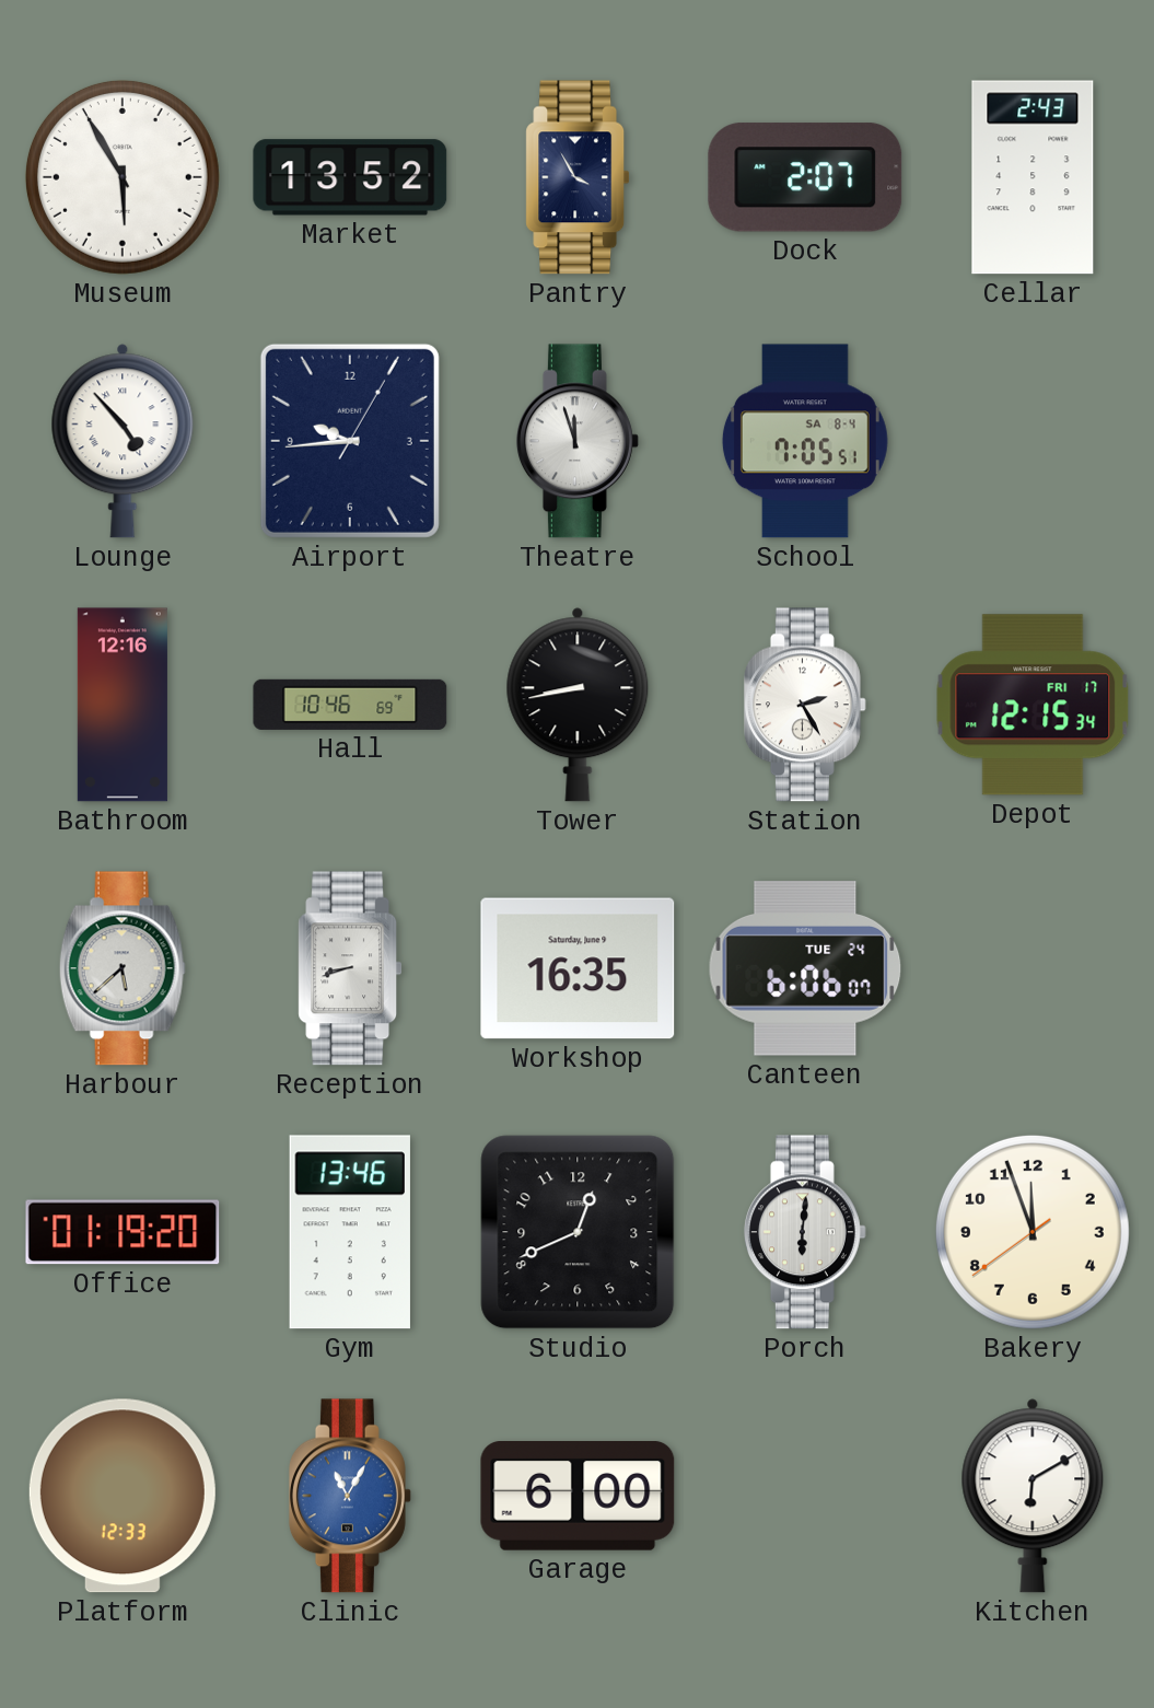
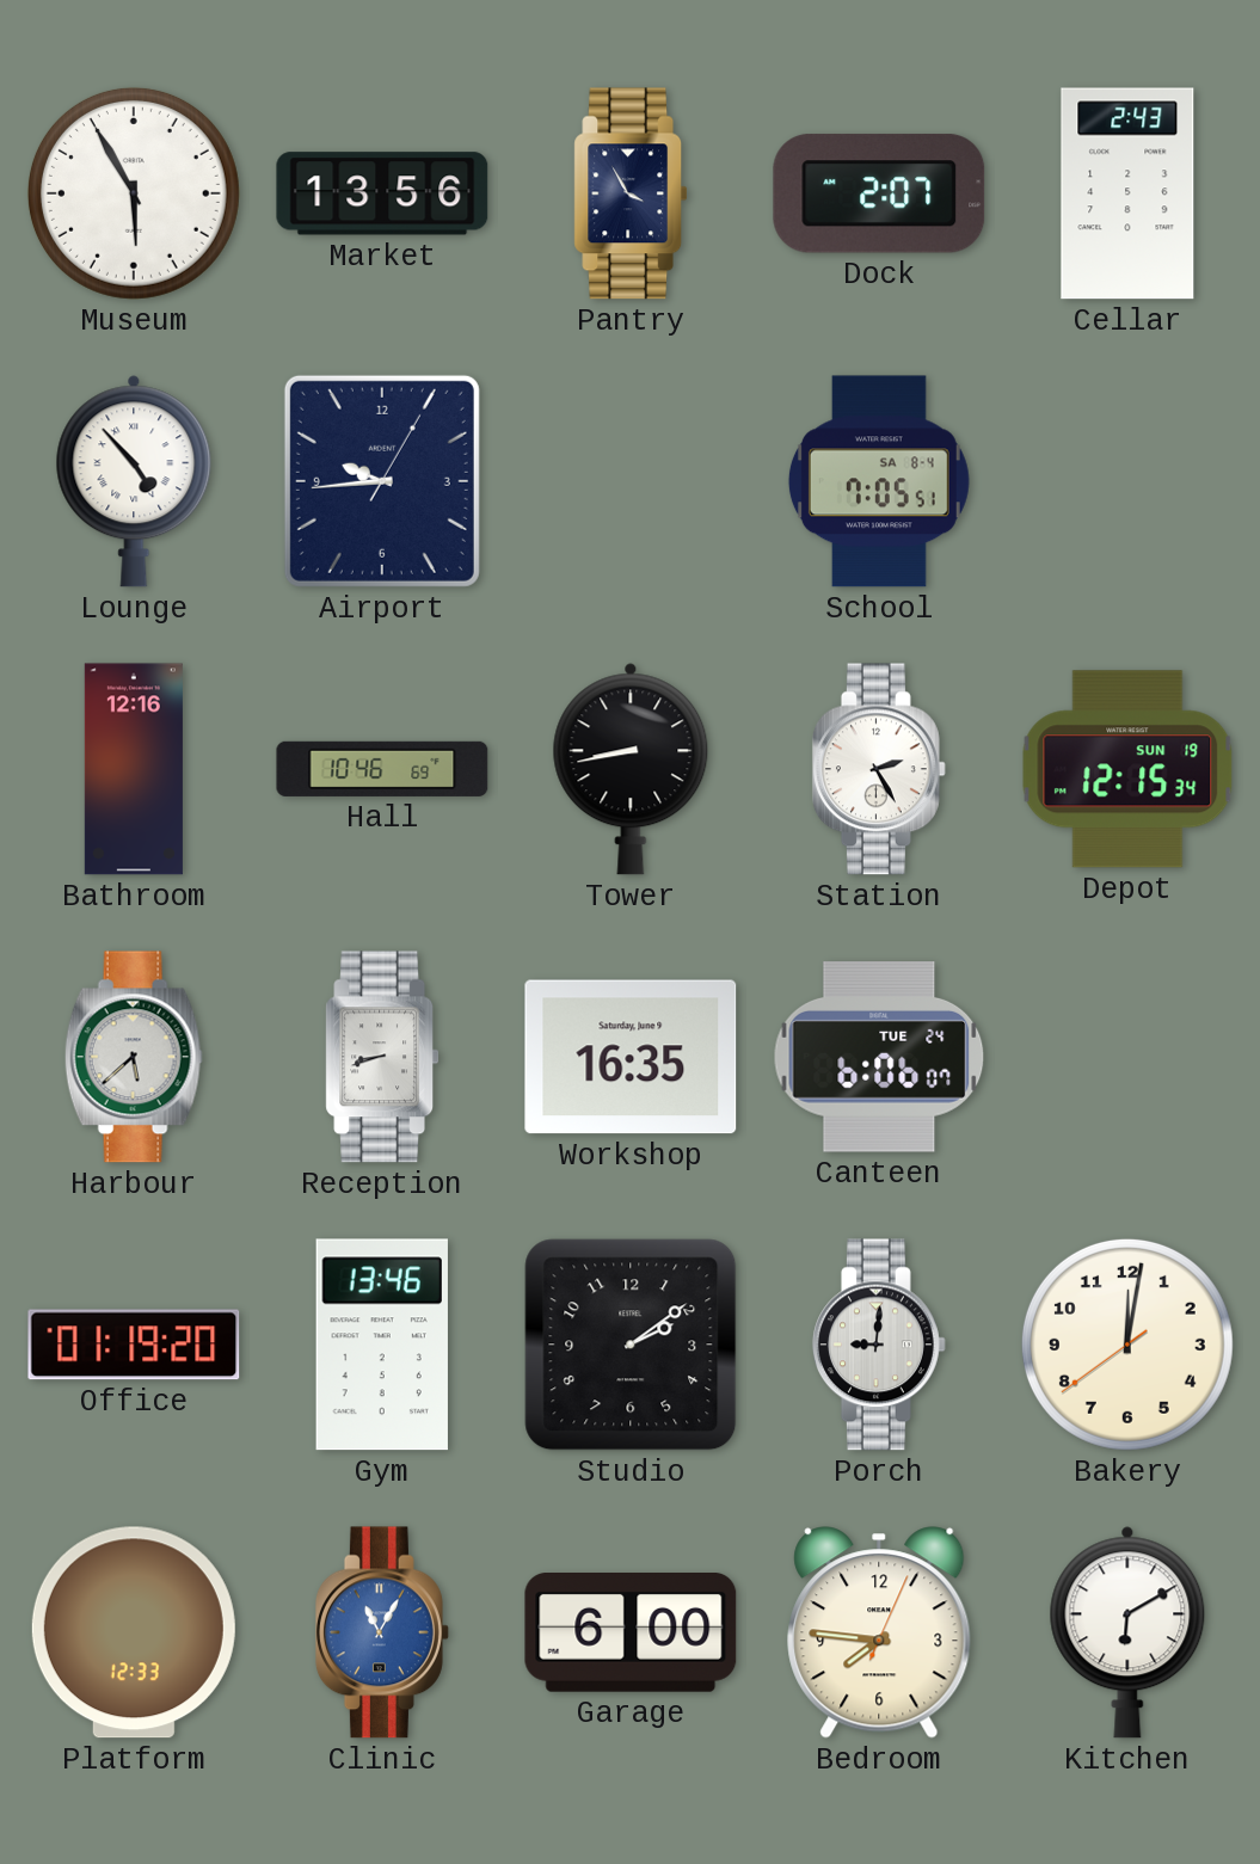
Market: 13:52 -> 13:56
Theatre: 11:57 -> none
Depot date: FRI 17 -> SUN 19
Studio: 12:41 -> 2:09
Porch: 6:01 -> 9:01
Bakery: 11:56 -> 12:01
Bedroom: none -> 7:46
